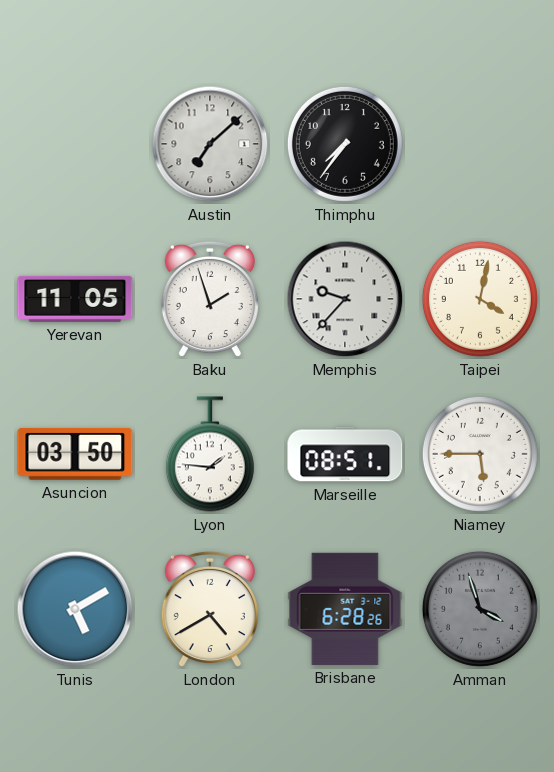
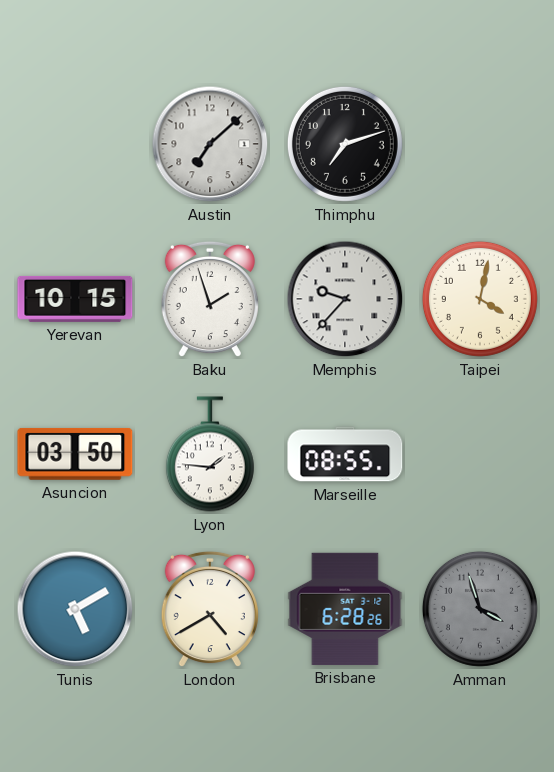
Thimphu: 7:36 -> 7:12
Yerevan: 11:05 -> 10:15
Marseille: 08:51 -> 08:55
Niamey: 5:45 -> none
